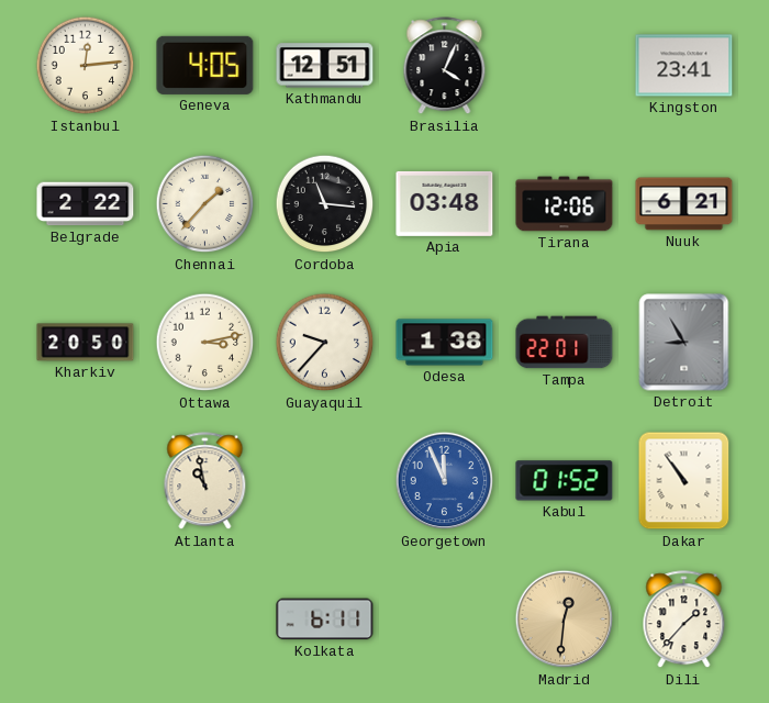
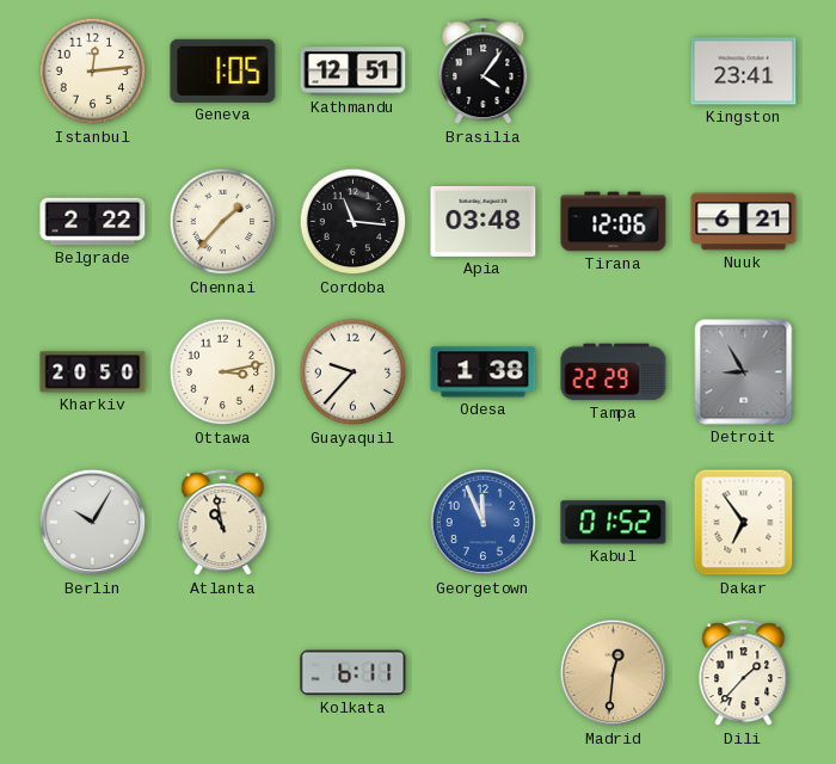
Geneva: 4:05 -> 1:05
Brasilia: 4:04 -> 4:06
Tampa: 22:01 -> 22:29
Berlin: none -> 10:05
Dakar: 10:54 -> 6:54
